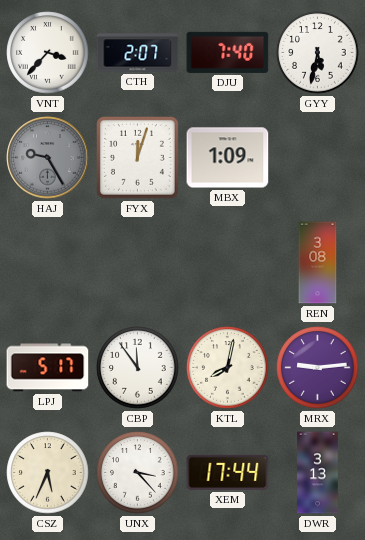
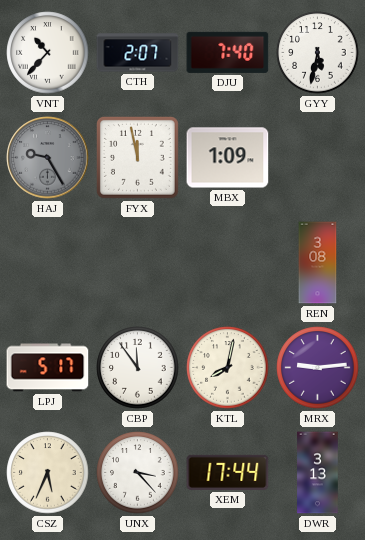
VNT: 3:37 -> 10:37
FYX: 12:03 -> 11:58
